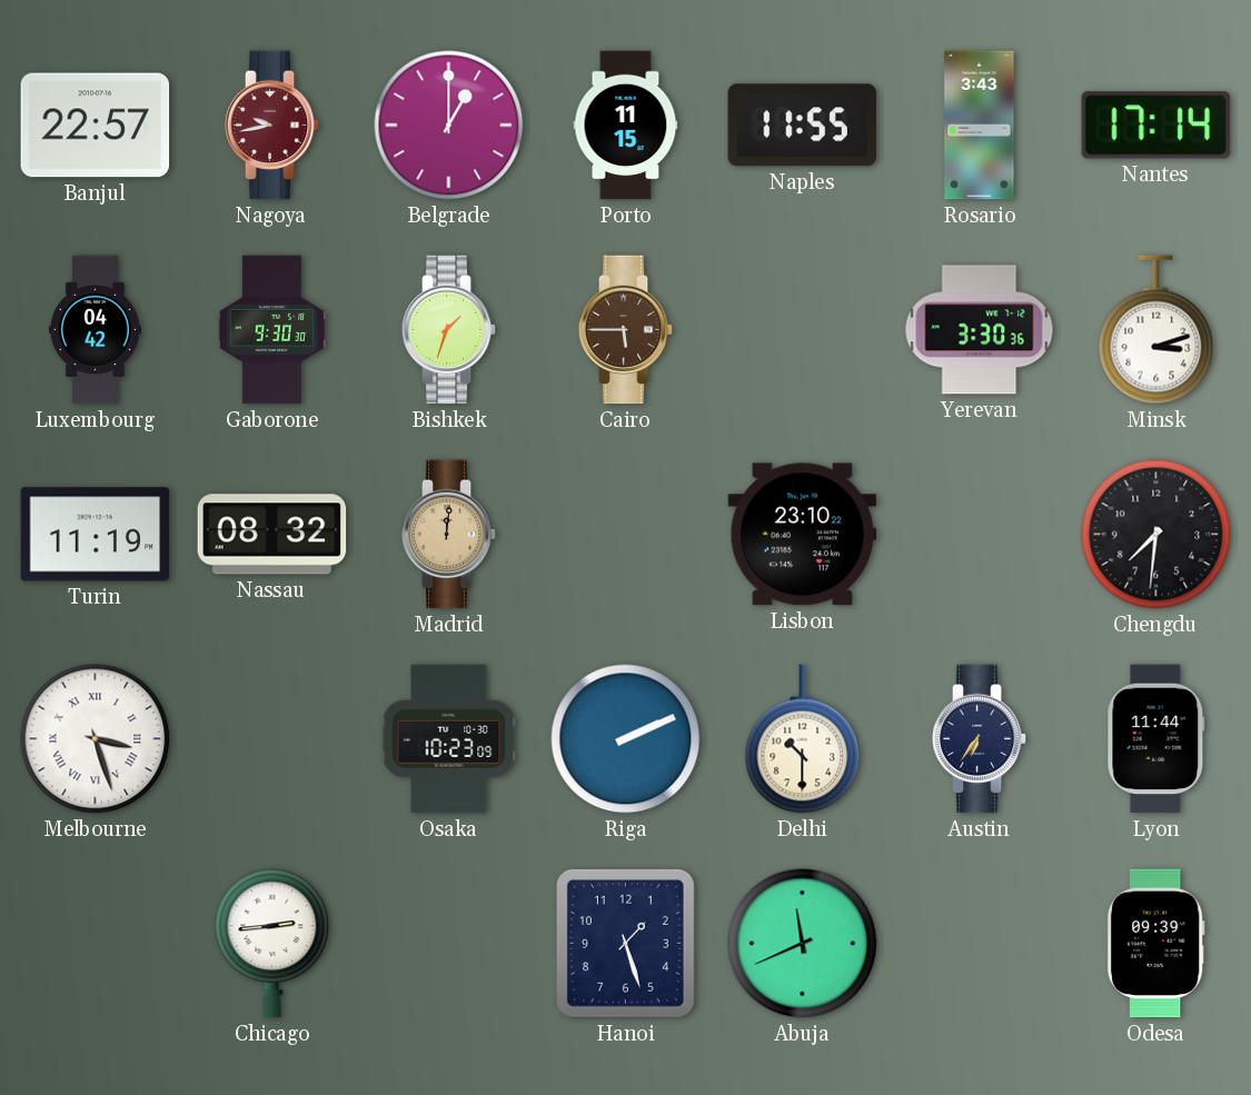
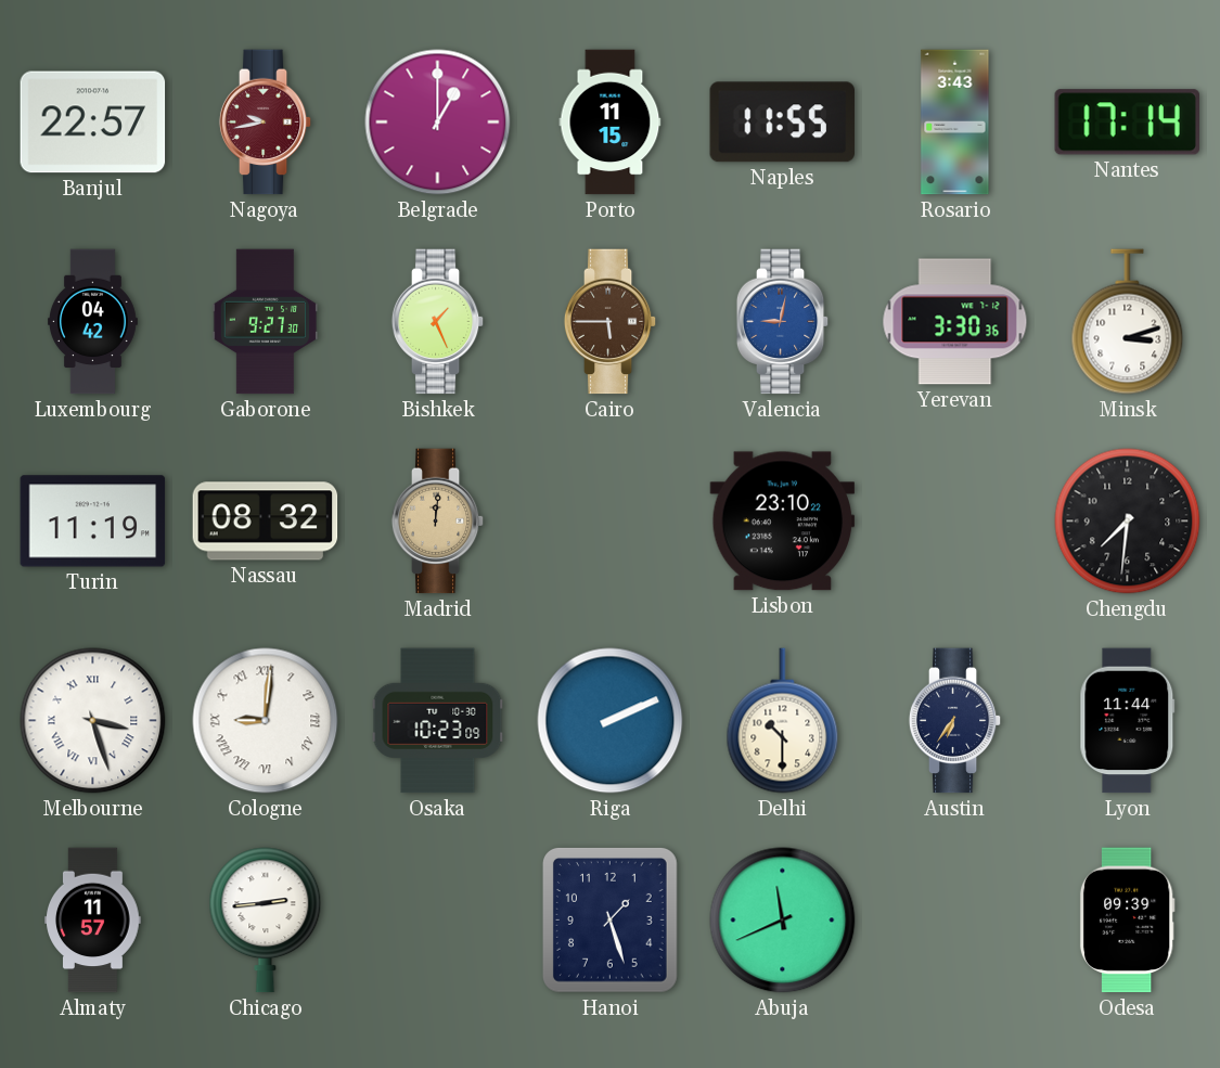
Gaborone: 9:30 -> 9:27
Bishkek: 1:33 -> 1:26
Valencia: none -> 9:02
Cologne: none -> 9:01
Almaty: none -> 11:57
